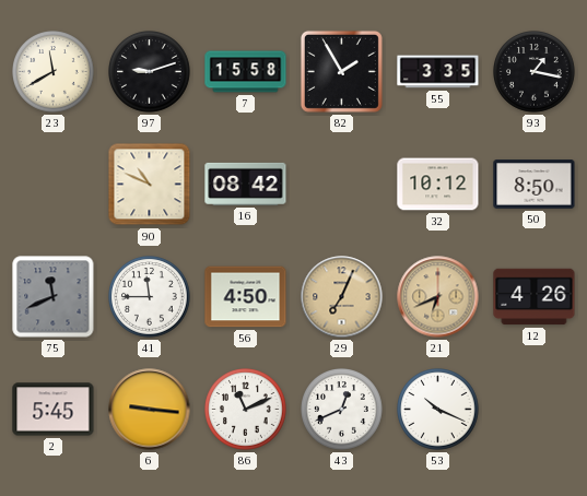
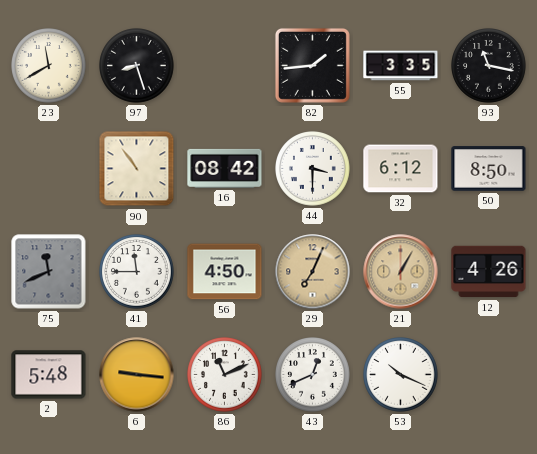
97: 9:12 -> 8:27
7: 15:58 -> none
82: 1:55 -> 1:44
93: 1:17 -> 11:17
90: 10:49 -> 10:54
44: none -> 3:30
32: 10:12 -> 6:12
21: 6:41 -> 1:05
2: 5:45 -> 5:48
